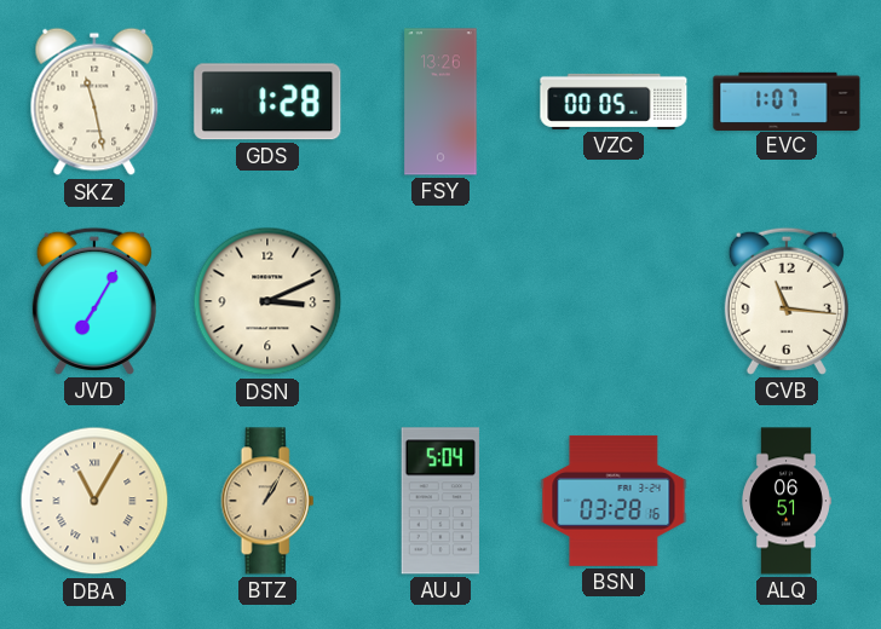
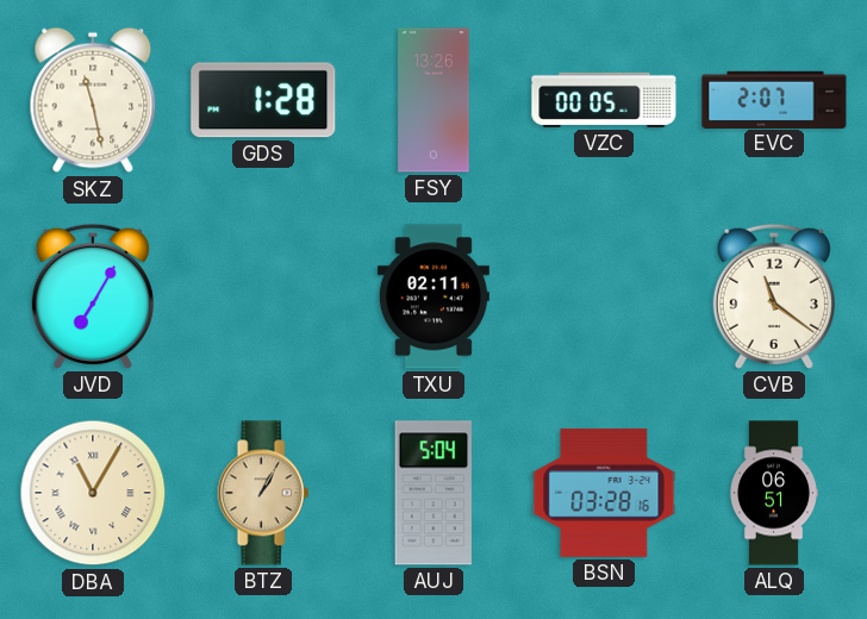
EVC: 1:07 -> 2:07
DSN: 3:11 -> none
TXU: none -> 02:11
CVB: 11:16 -> 11:21
